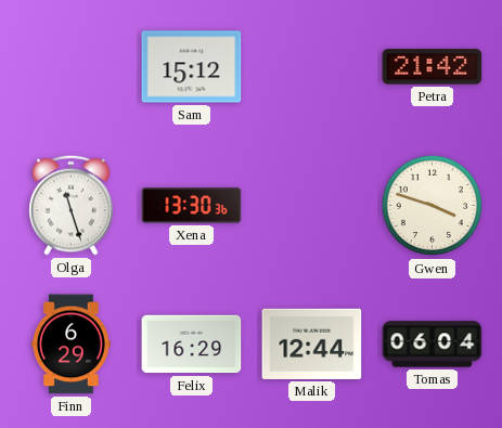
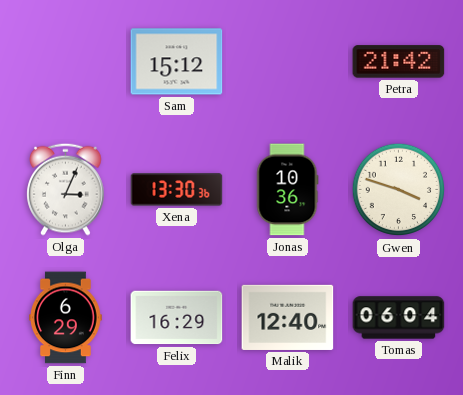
Olga: 11:27 -> 3:04
Jonas: none -> 10:36
Malik: 12:44 -> 12:40
